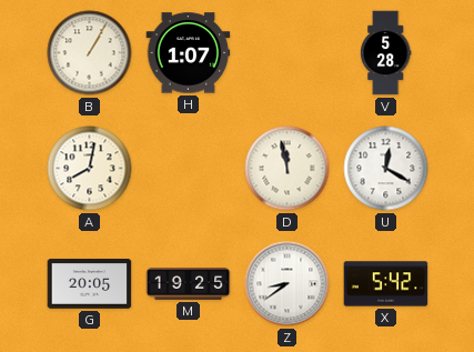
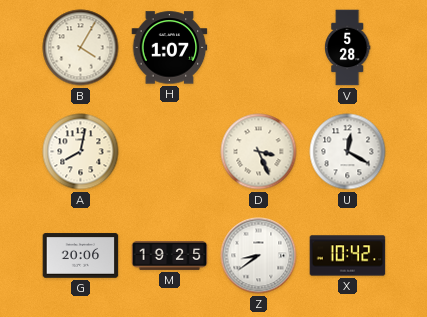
B: 1:05 -> 4:05
D: 11:58 -> 3:26
G: 20:05 -> 20:06
X: 5:42 -> 10:42
